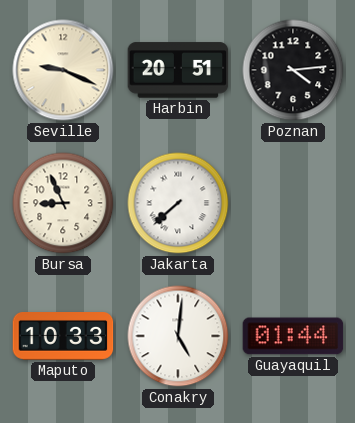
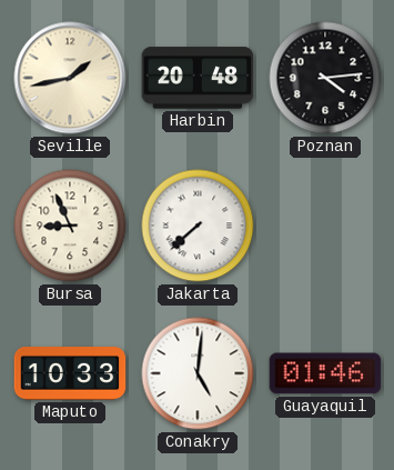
Seville: 9:19 -> 1:43
Harbin: 20:51 -> 20:48
Guayaquil: 01:44 -> 01:46
